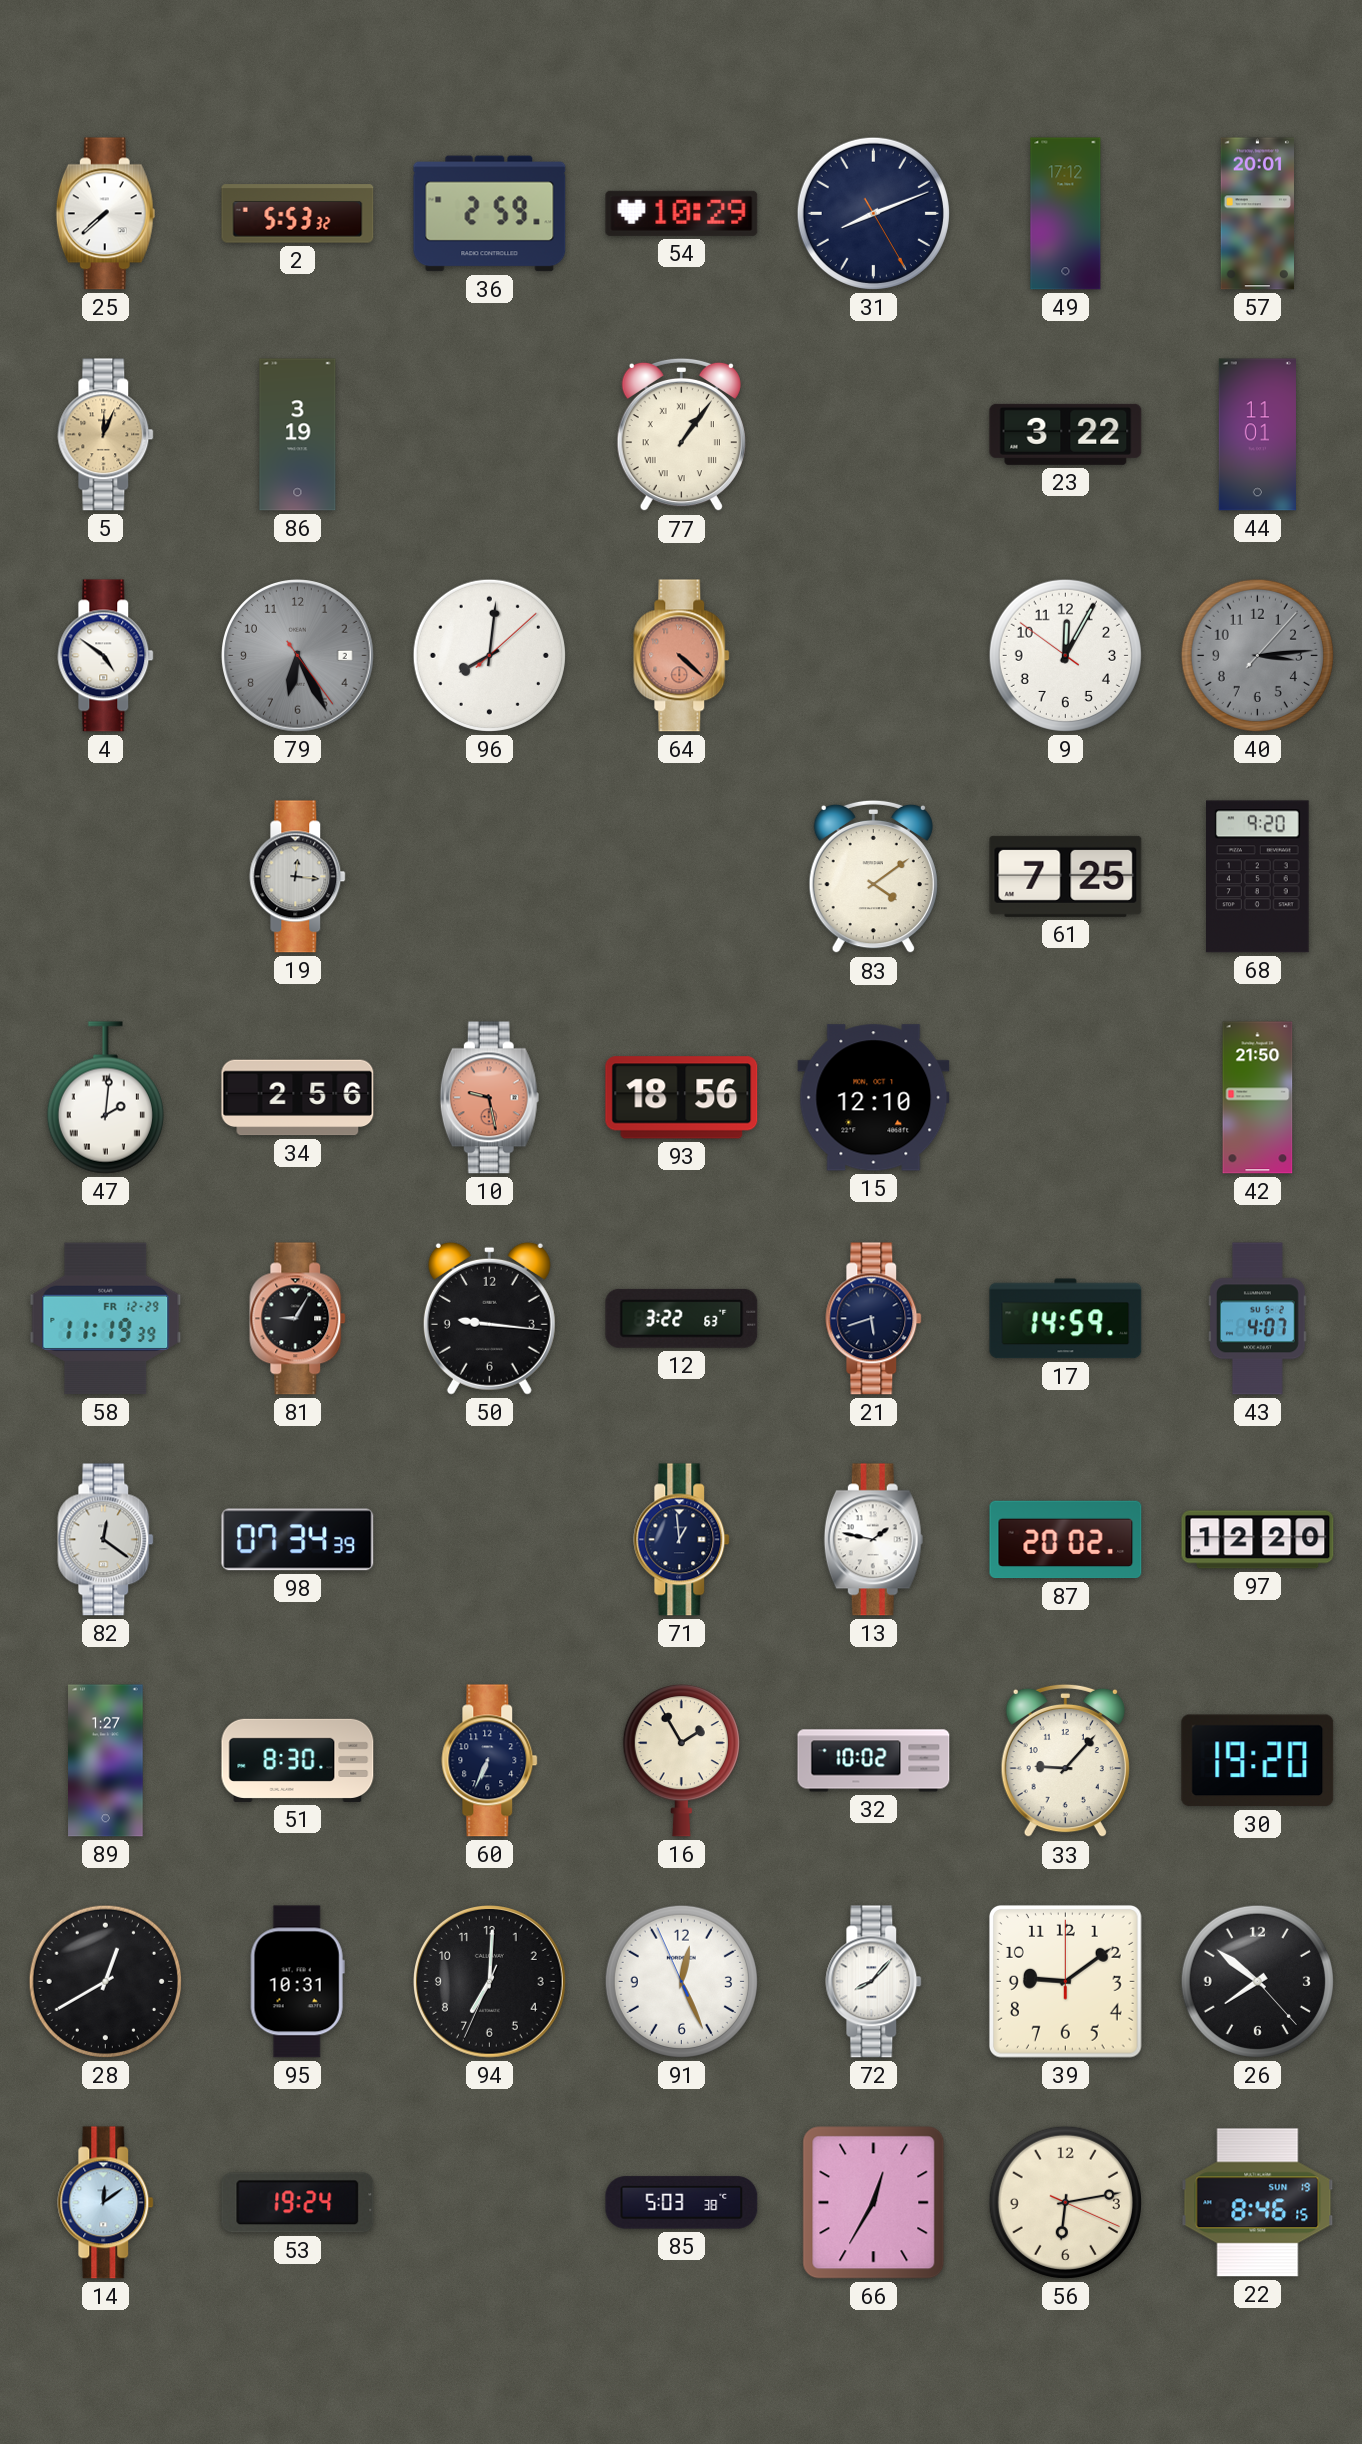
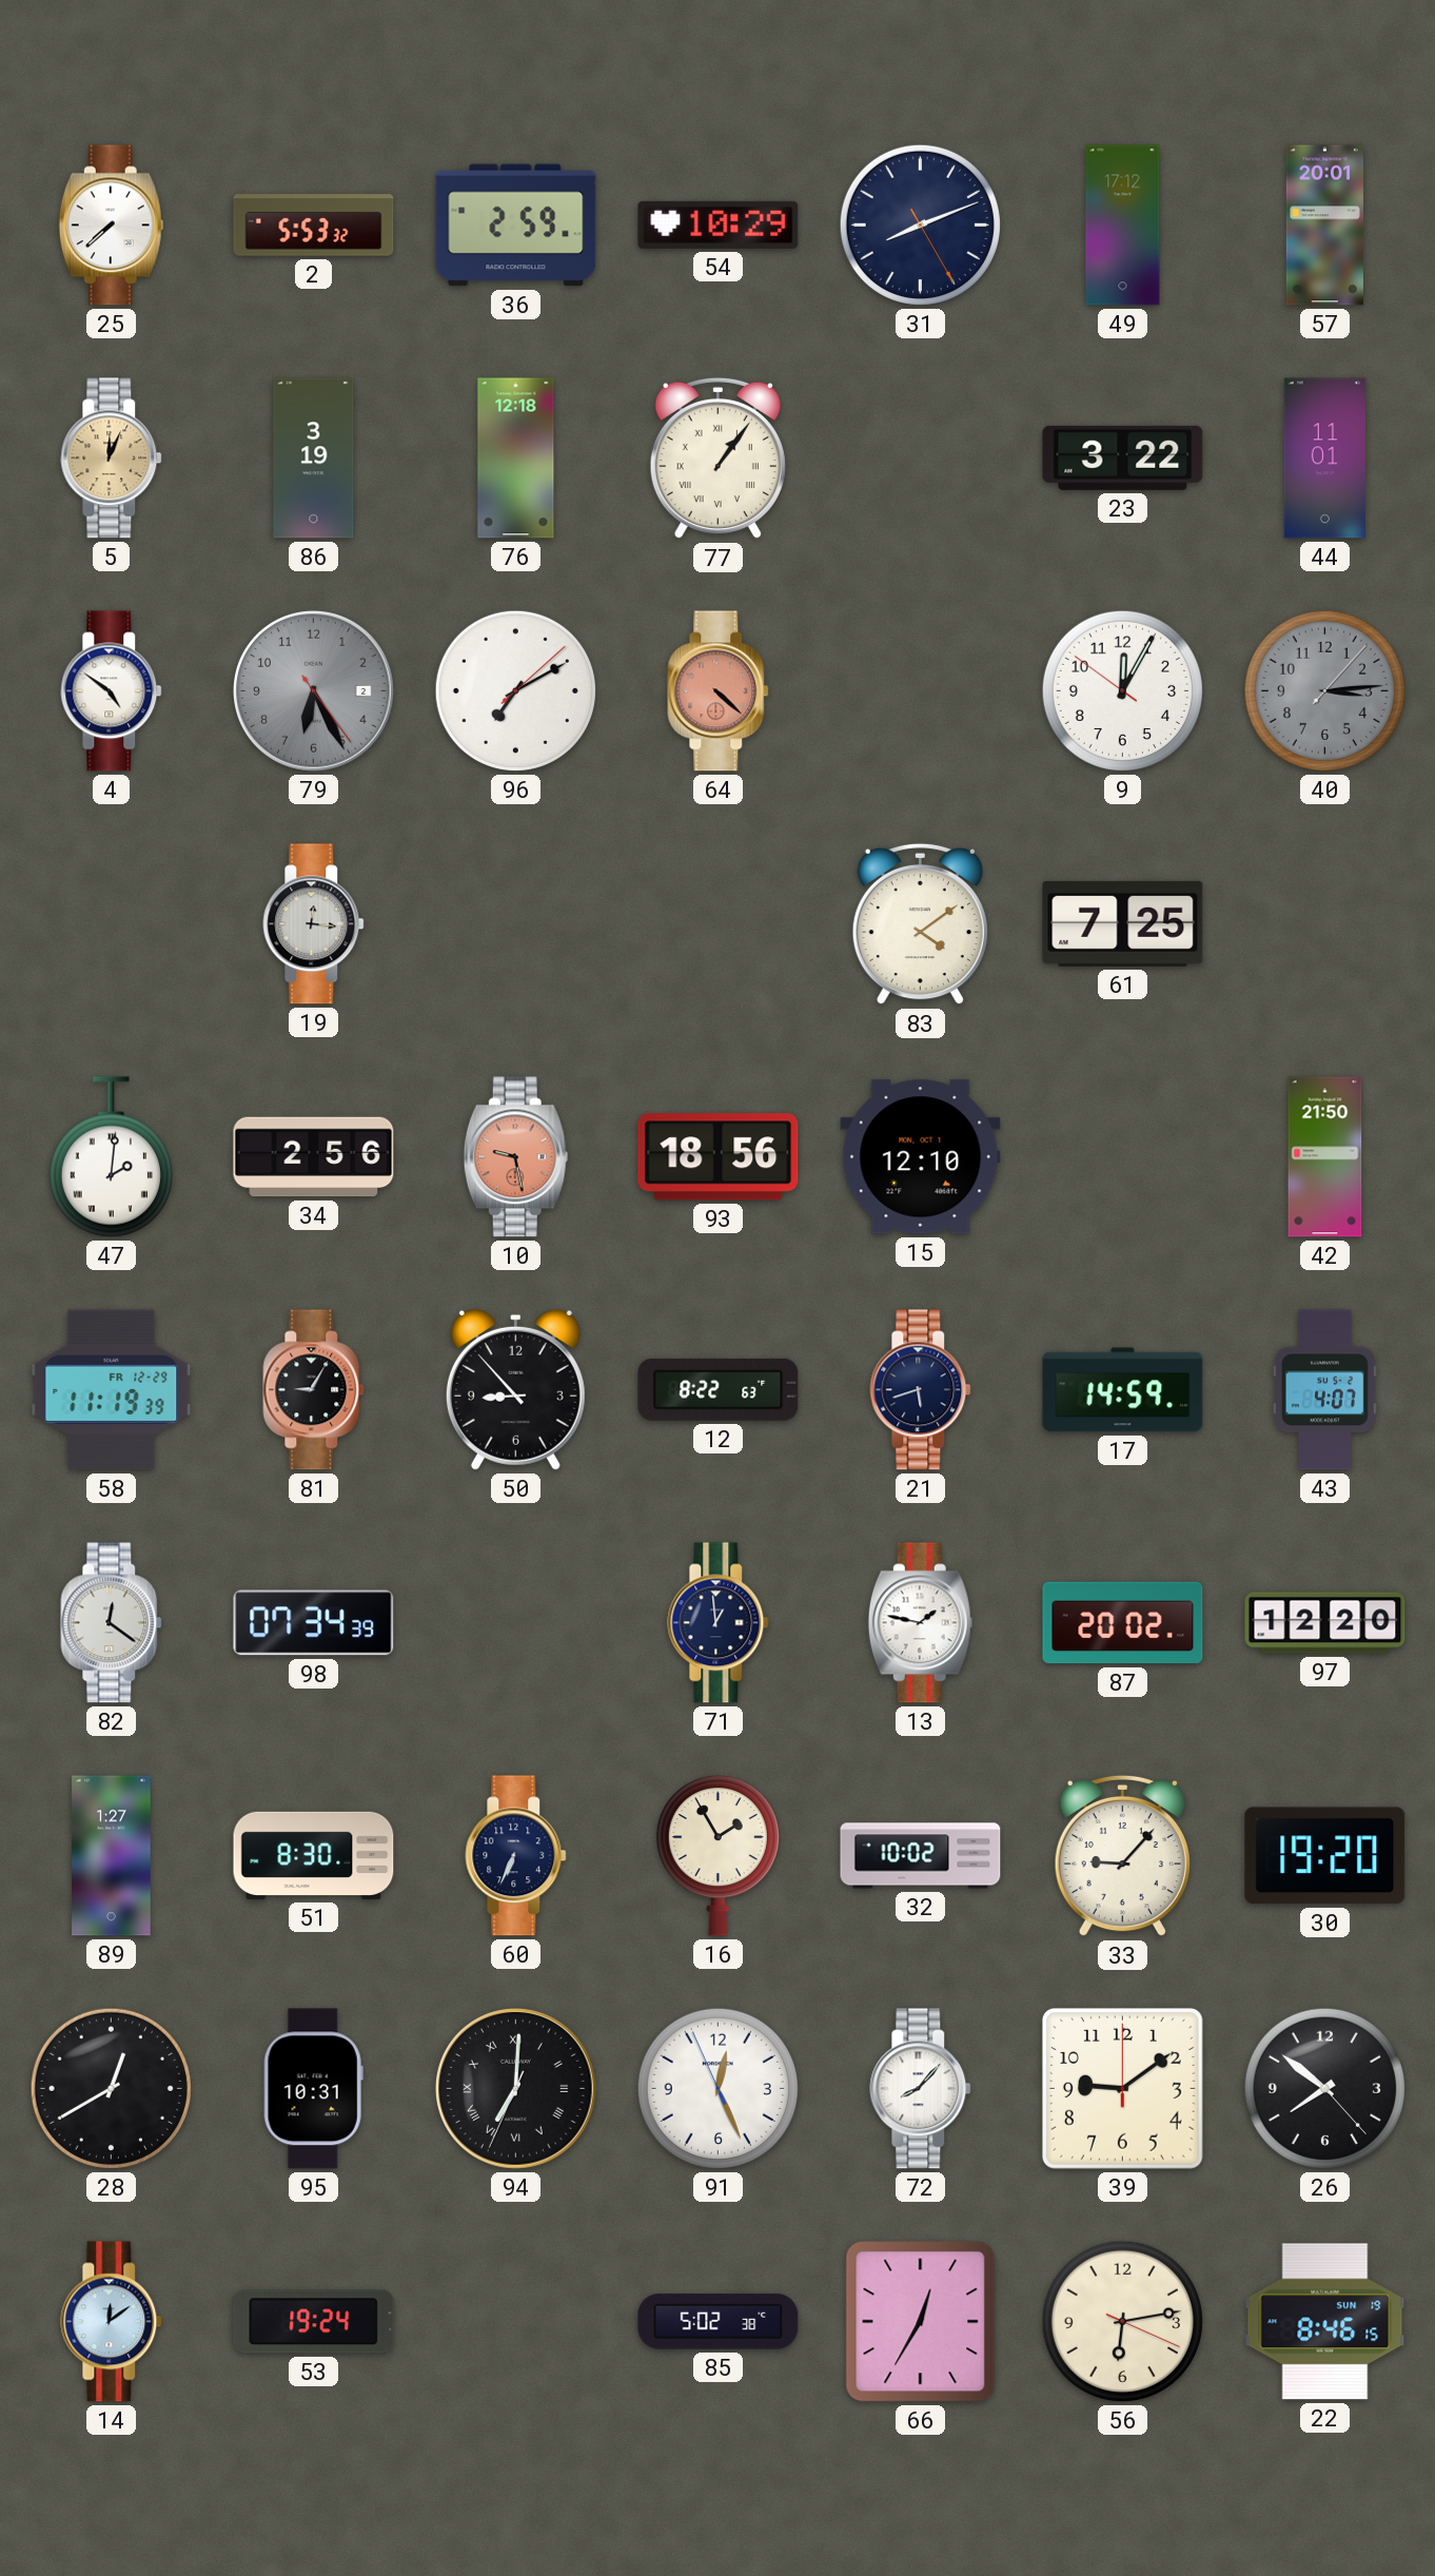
76: none -> 12:18
96: 8:01 -> 7:10
68: 9:20 -> none
50: 9:16 -> 8:53
12: 3:22 -> 8:22
94 numerals: Arabic -> Roman
85: 5:03 -> 5:02
